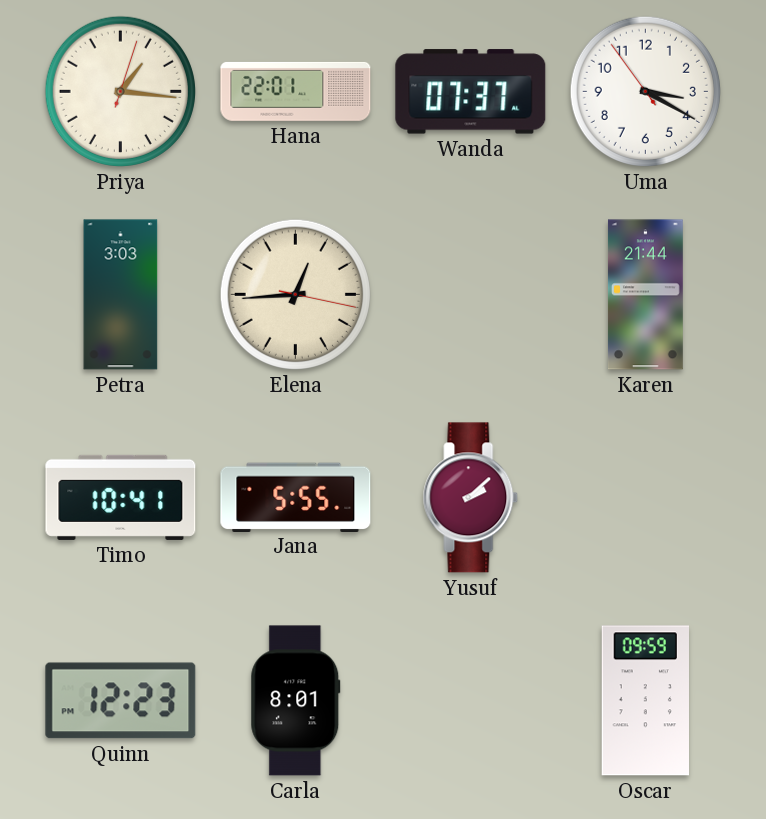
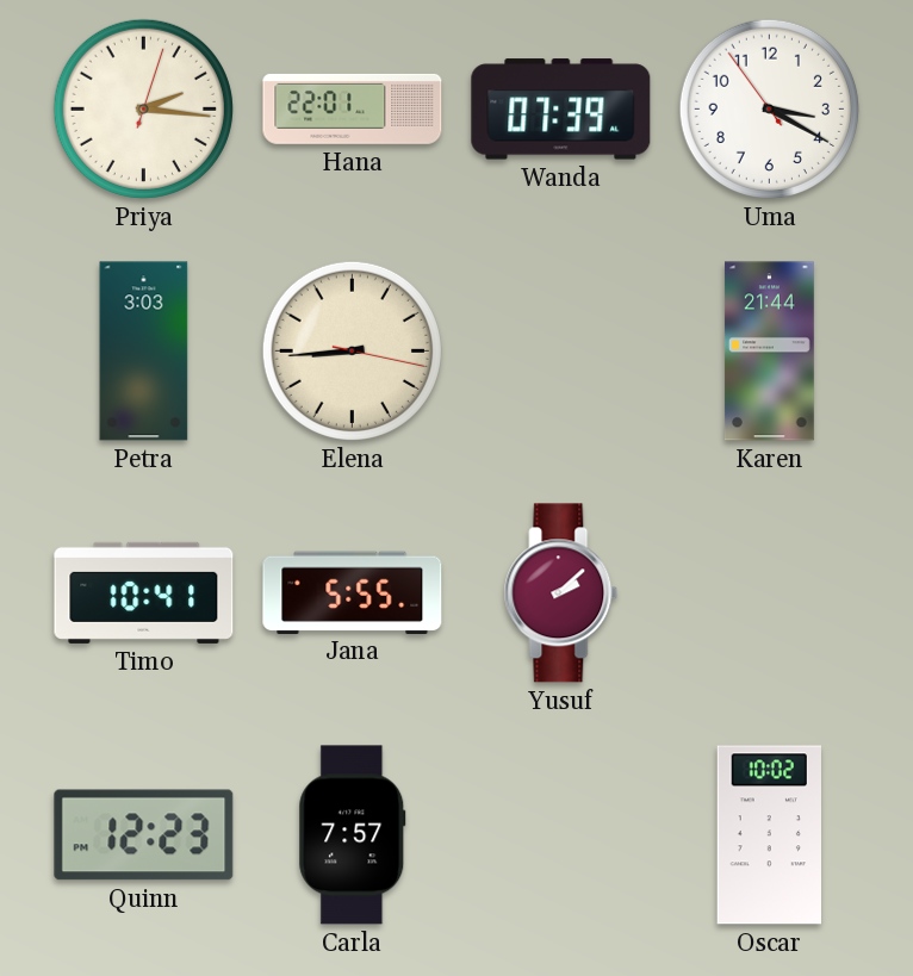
Priya: 1:16 -> 2:16
Wanda: 07:37 -> 07:39
Elena: 12:44 -> 8:44
Carla: 8:01 -> 7:57
Oscar: 09:59 -> 10:02
